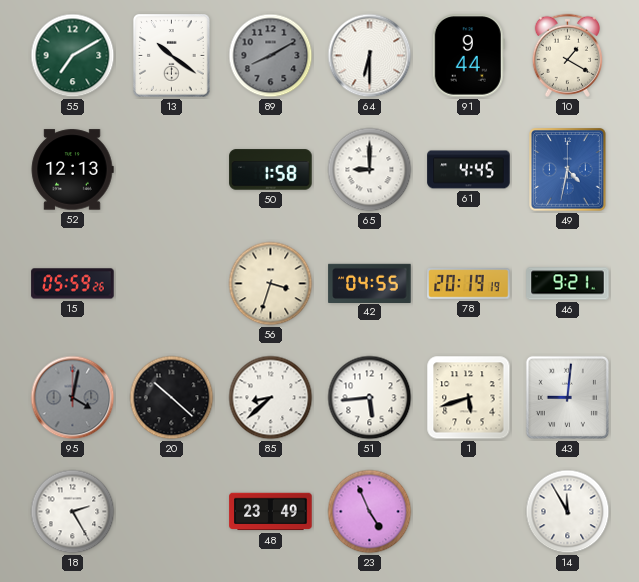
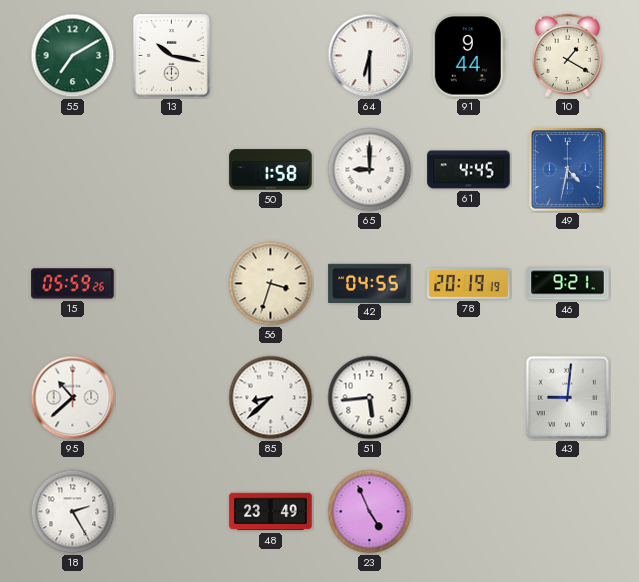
13: 10:21 -> 10:17
89: 8:10 -> none
52: 12:13 -> none
95: 4:02 -> 10:38
95 dial: grey -> white
20: 10:22 -> none
1: 5:42 -> none
14: 11:55 -> none
